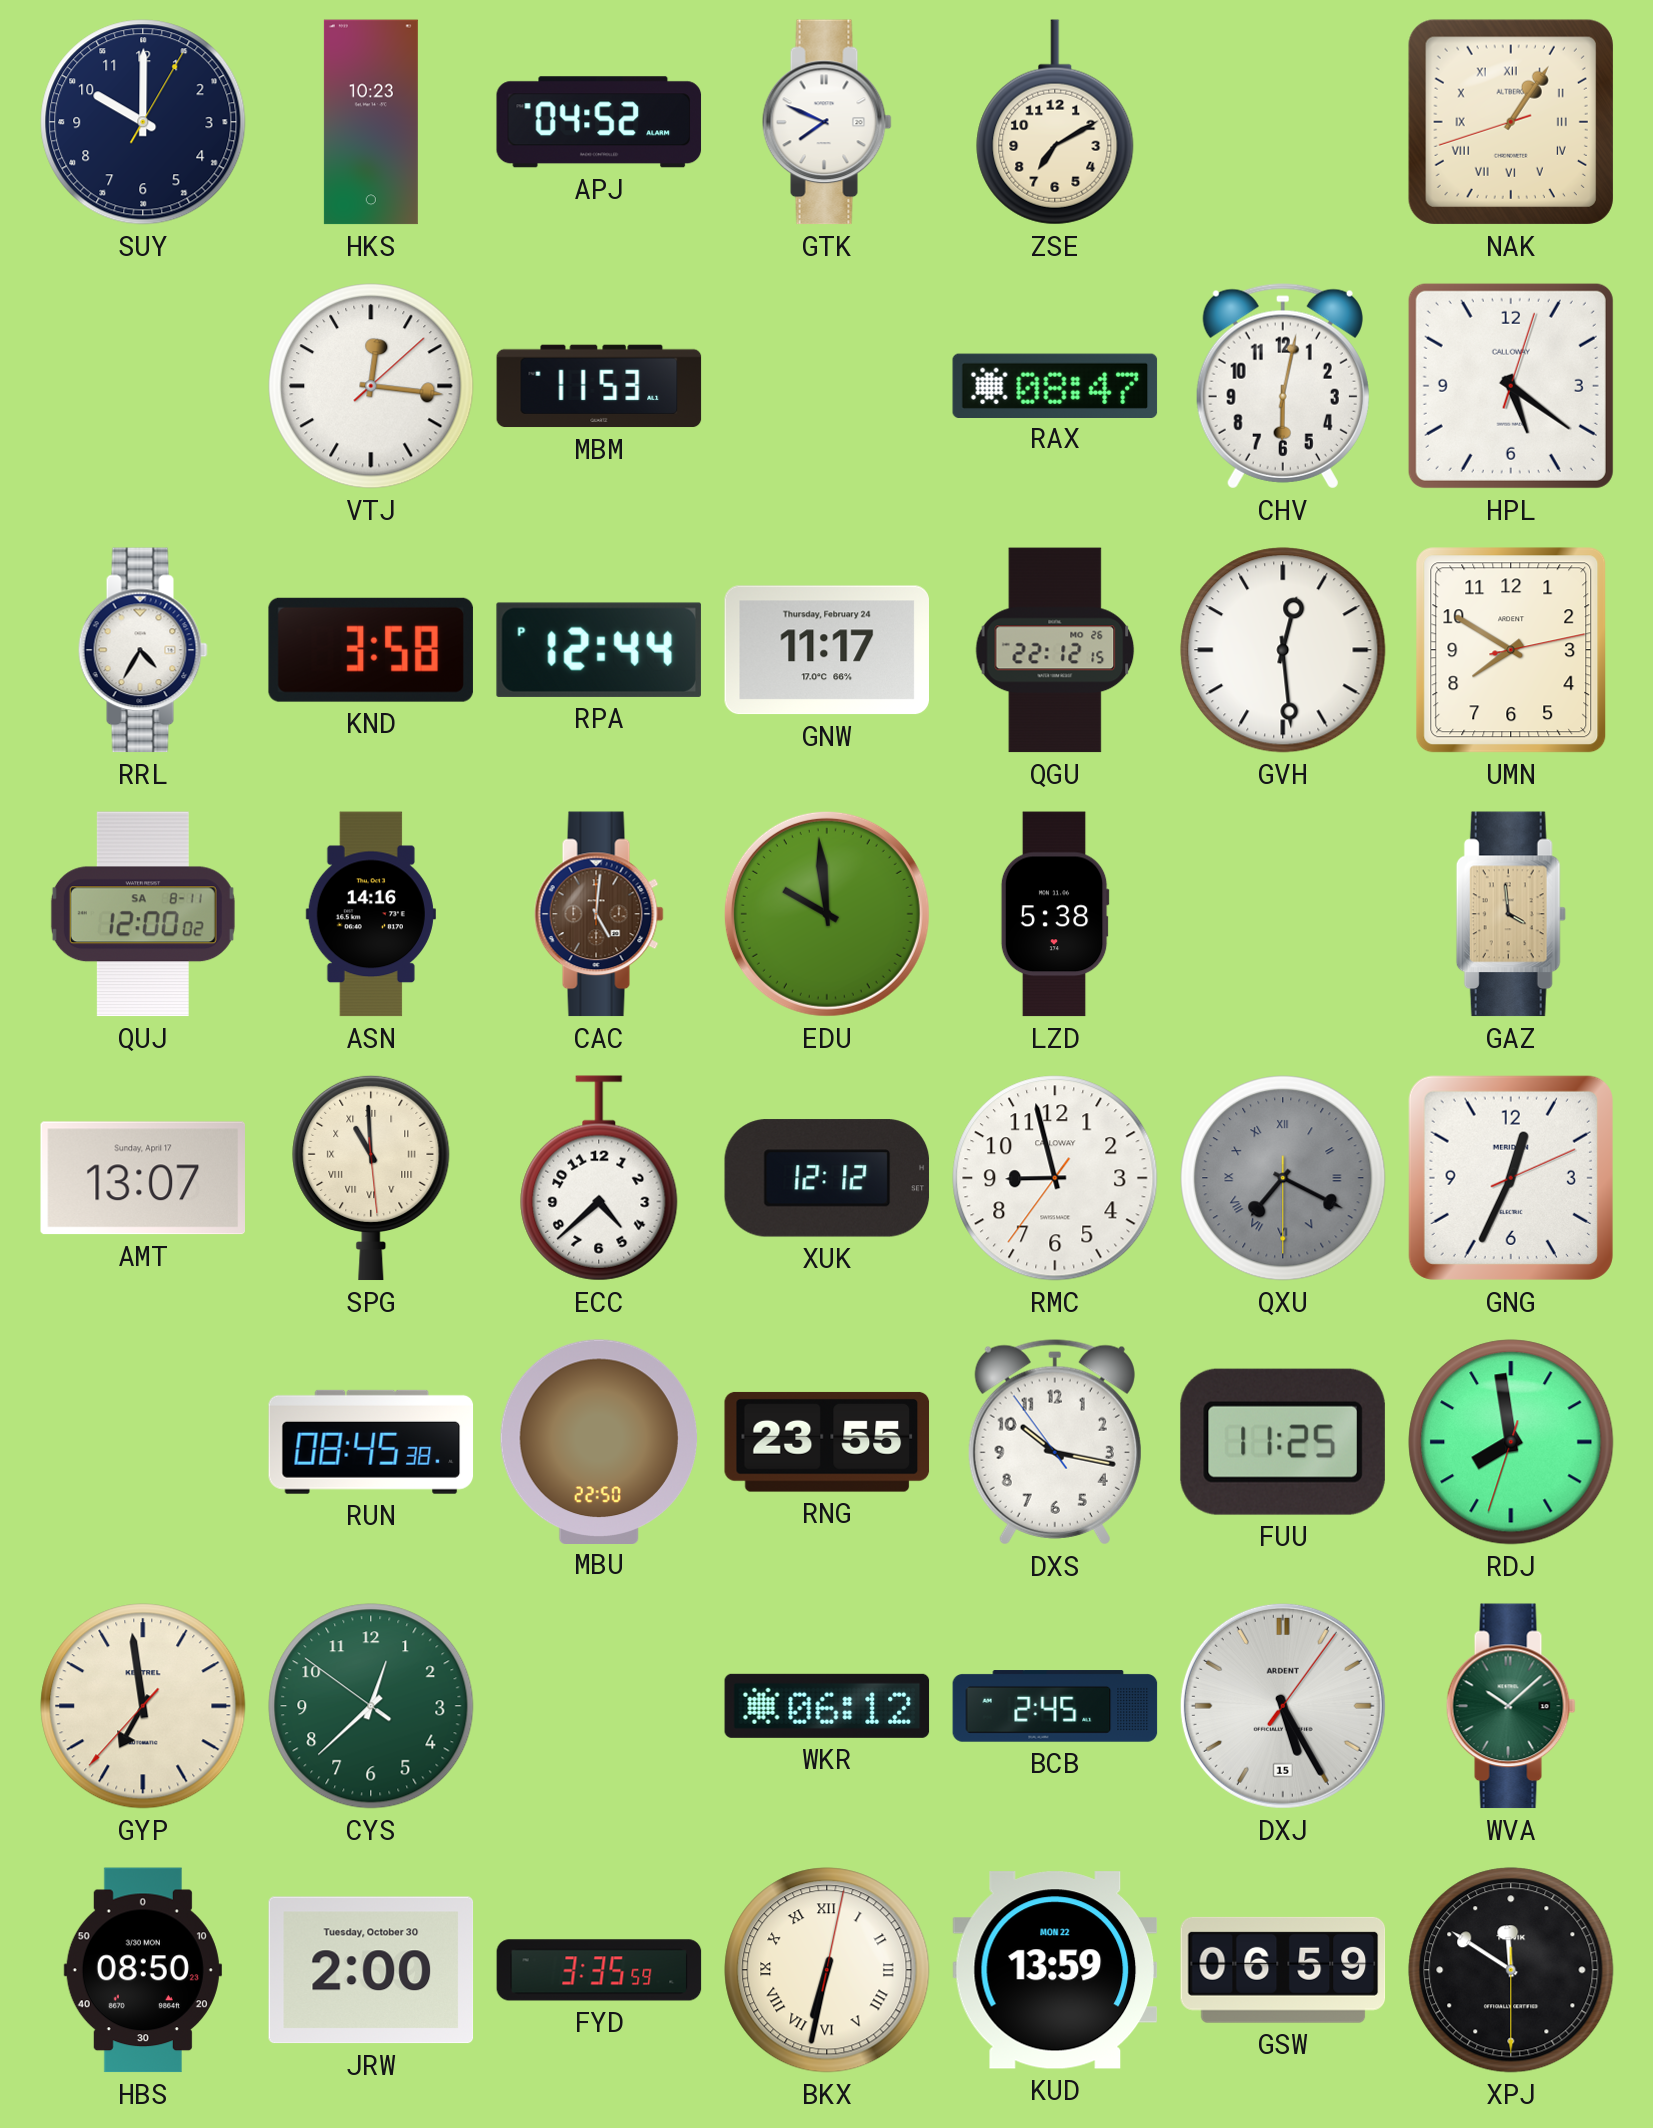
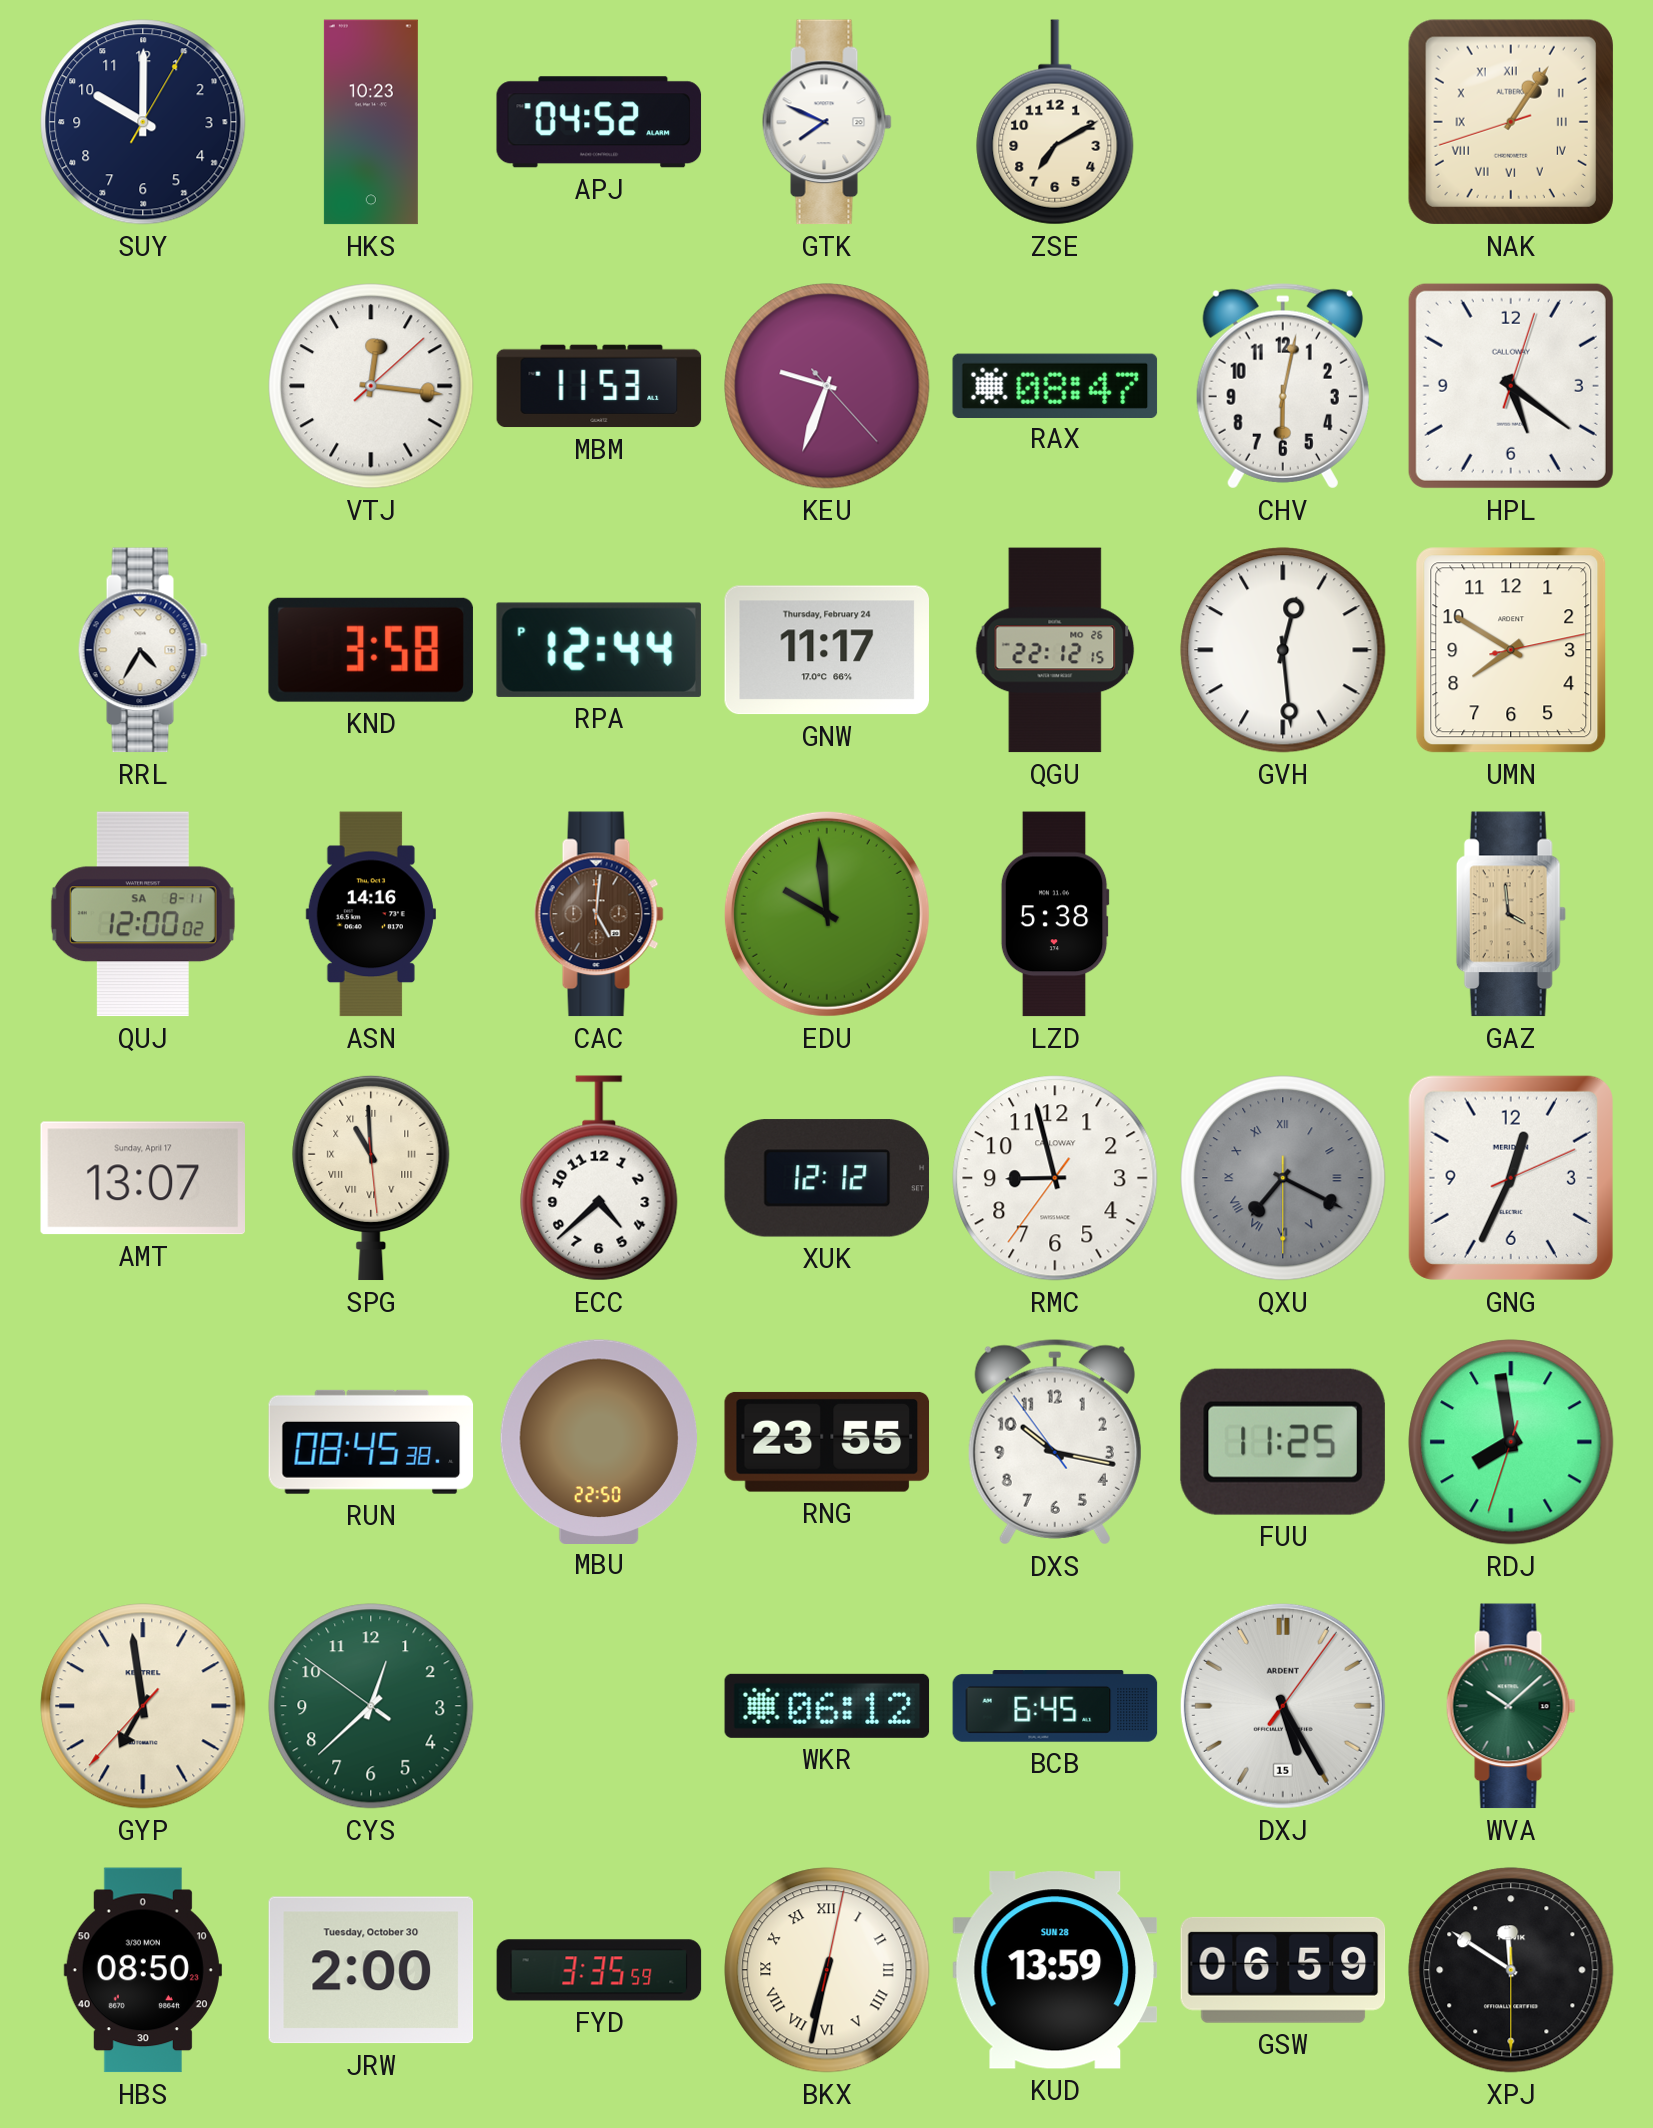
KEU: none -> 9:33
BCB: 2:45 -> 6:45
KUD date: MON 22 -> SUN 28
